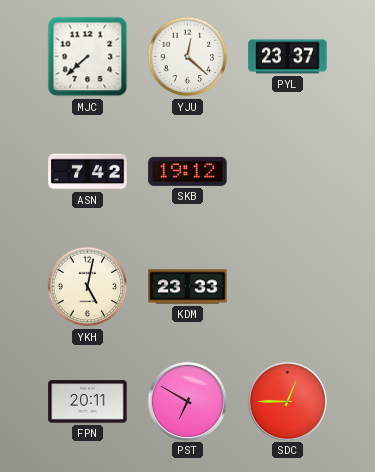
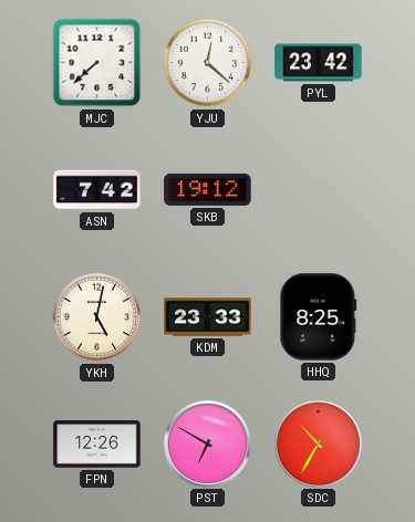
PYL: 23:37 -> 23:42
HHQ: none -> 8:25
FPN: 20:11 -> 12:26
SDC: 12:45 -> 10:35
